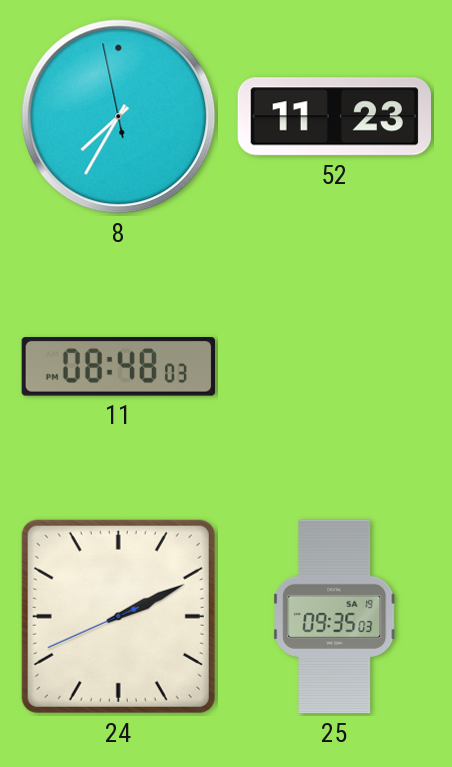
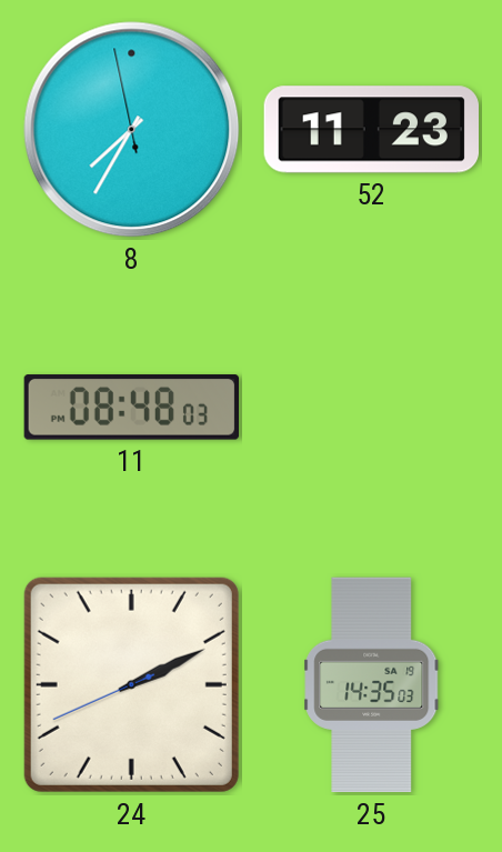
25: 09:35 -> 14:35
